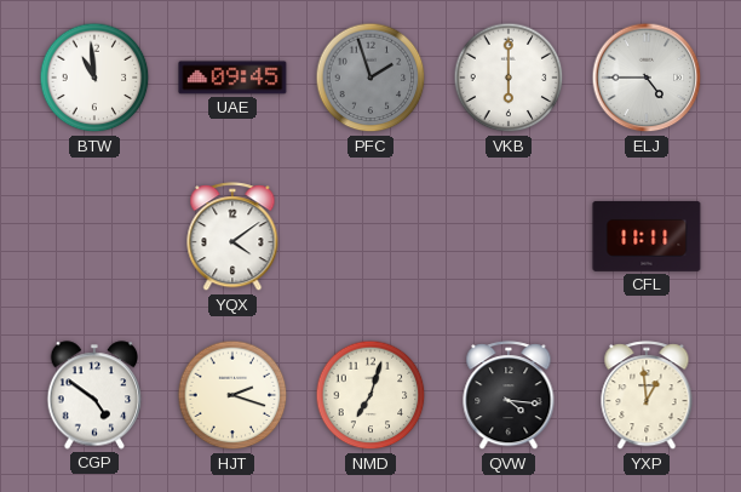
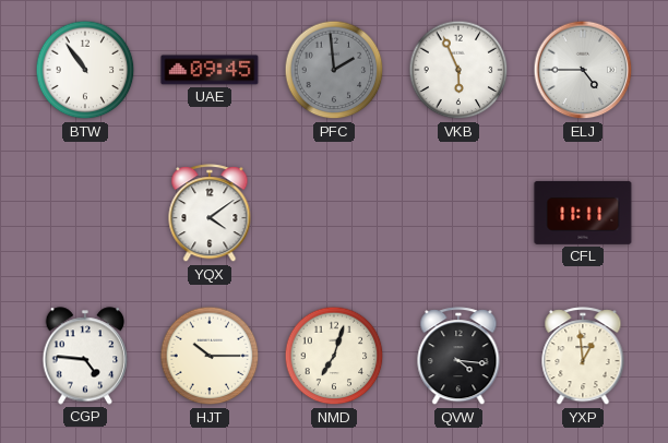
BTW: 10:59 -> 10:54
PFC: 1:57 -> 1:59
VKB: 6:00 -> 5:56
CGP: 4:51 -> 4:46
HJT: 2:18 -> 10:15
